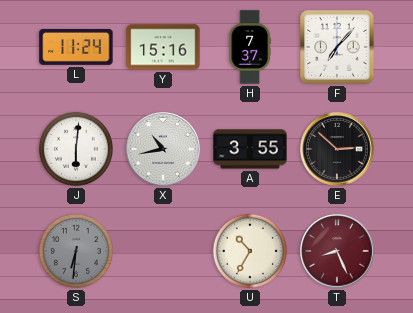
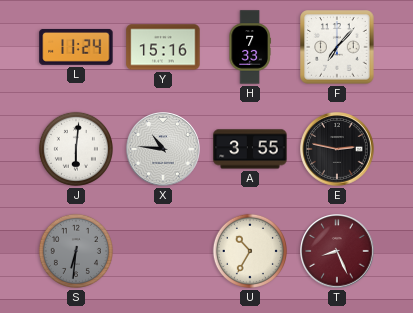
H: 7:37 -> 7:33
X: 10:43 -> 10:46
E: 2:52 -> 2:47
